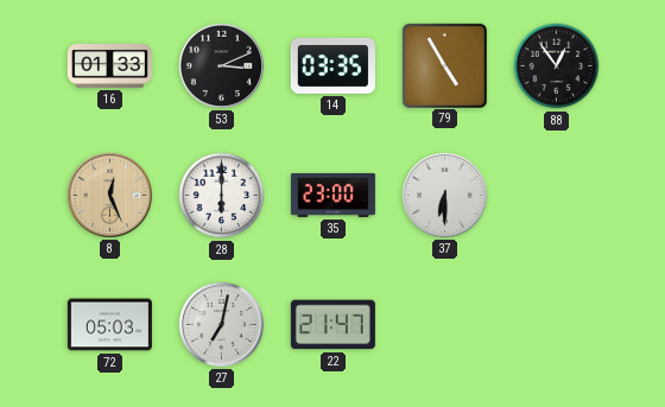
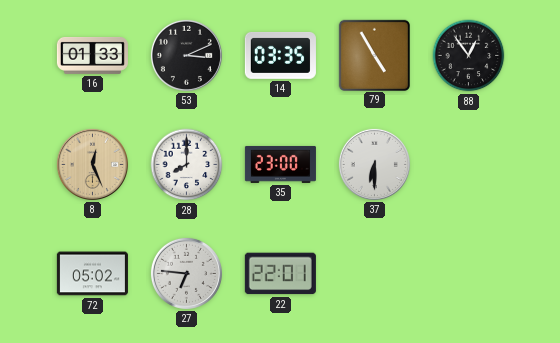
28: 6:00 -> 8:00
72: 05:03 -> 05:02
27: 7:02 -> 6:46
22: 21:47 -> 22:01
